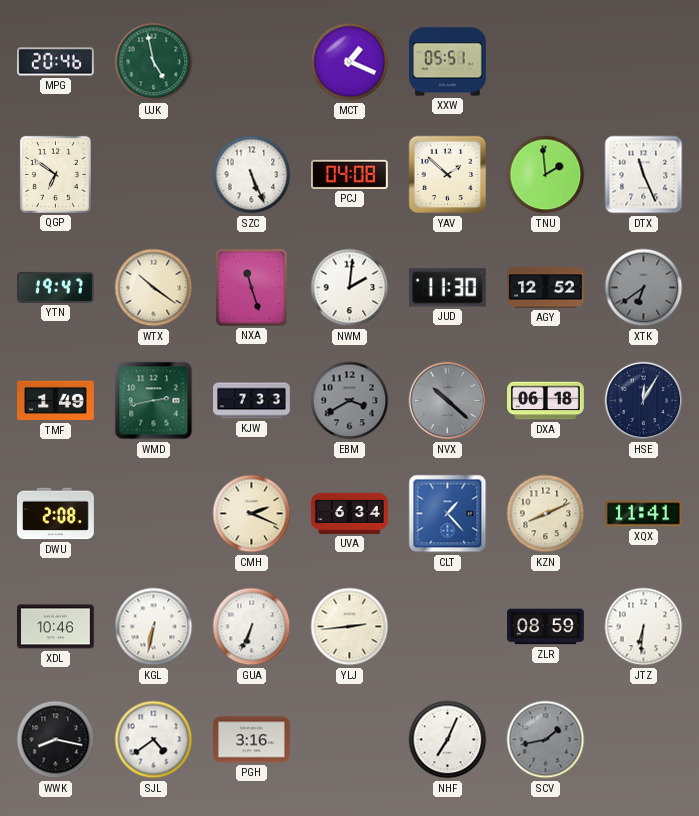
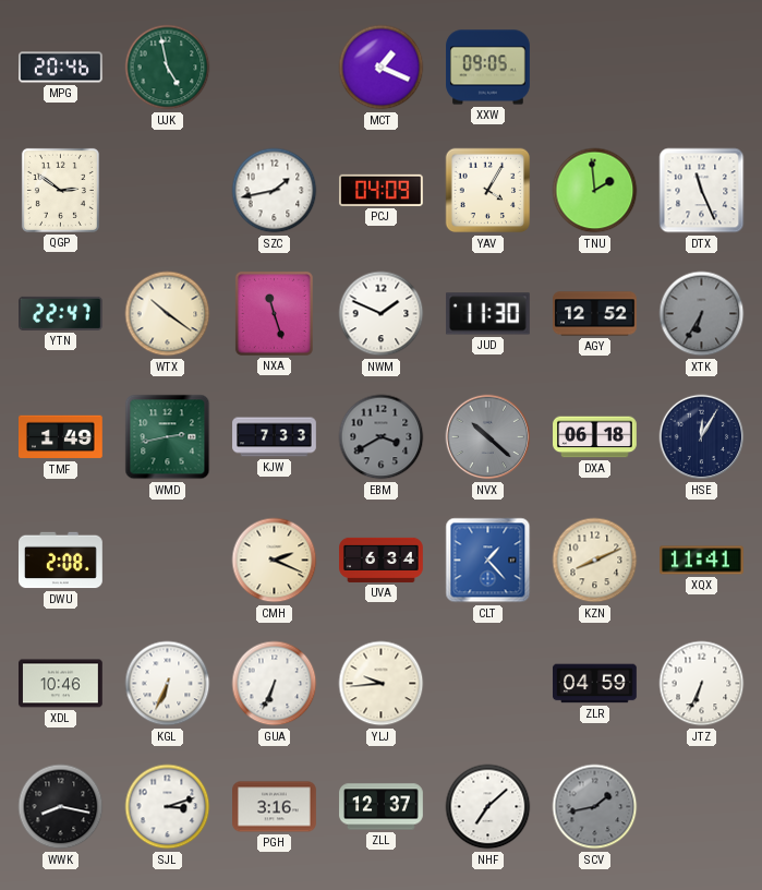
XXW: 05:51 -> 09:05
QGP: 6:51 -> 2:51
SZC: 5:26 -> 1:43
PCJ: 04:08 -> 04:09
YAV: 1:52 -> 4:05
YTN: 19:47 -> 22:47
NWM: 2:01 -> 1:49
XTK: 6:39 -> 6:35
KGL: 6:32 -> 6:34
YLJ: 2:44 -> 9:44
ZLR: 08:59 -> 04:59
JTZ: 6:31 -> 6:34
SJL: 4:39 -> 3:12
ZLL: none -> 12:37
NHF: 7:04 -> 7:08
